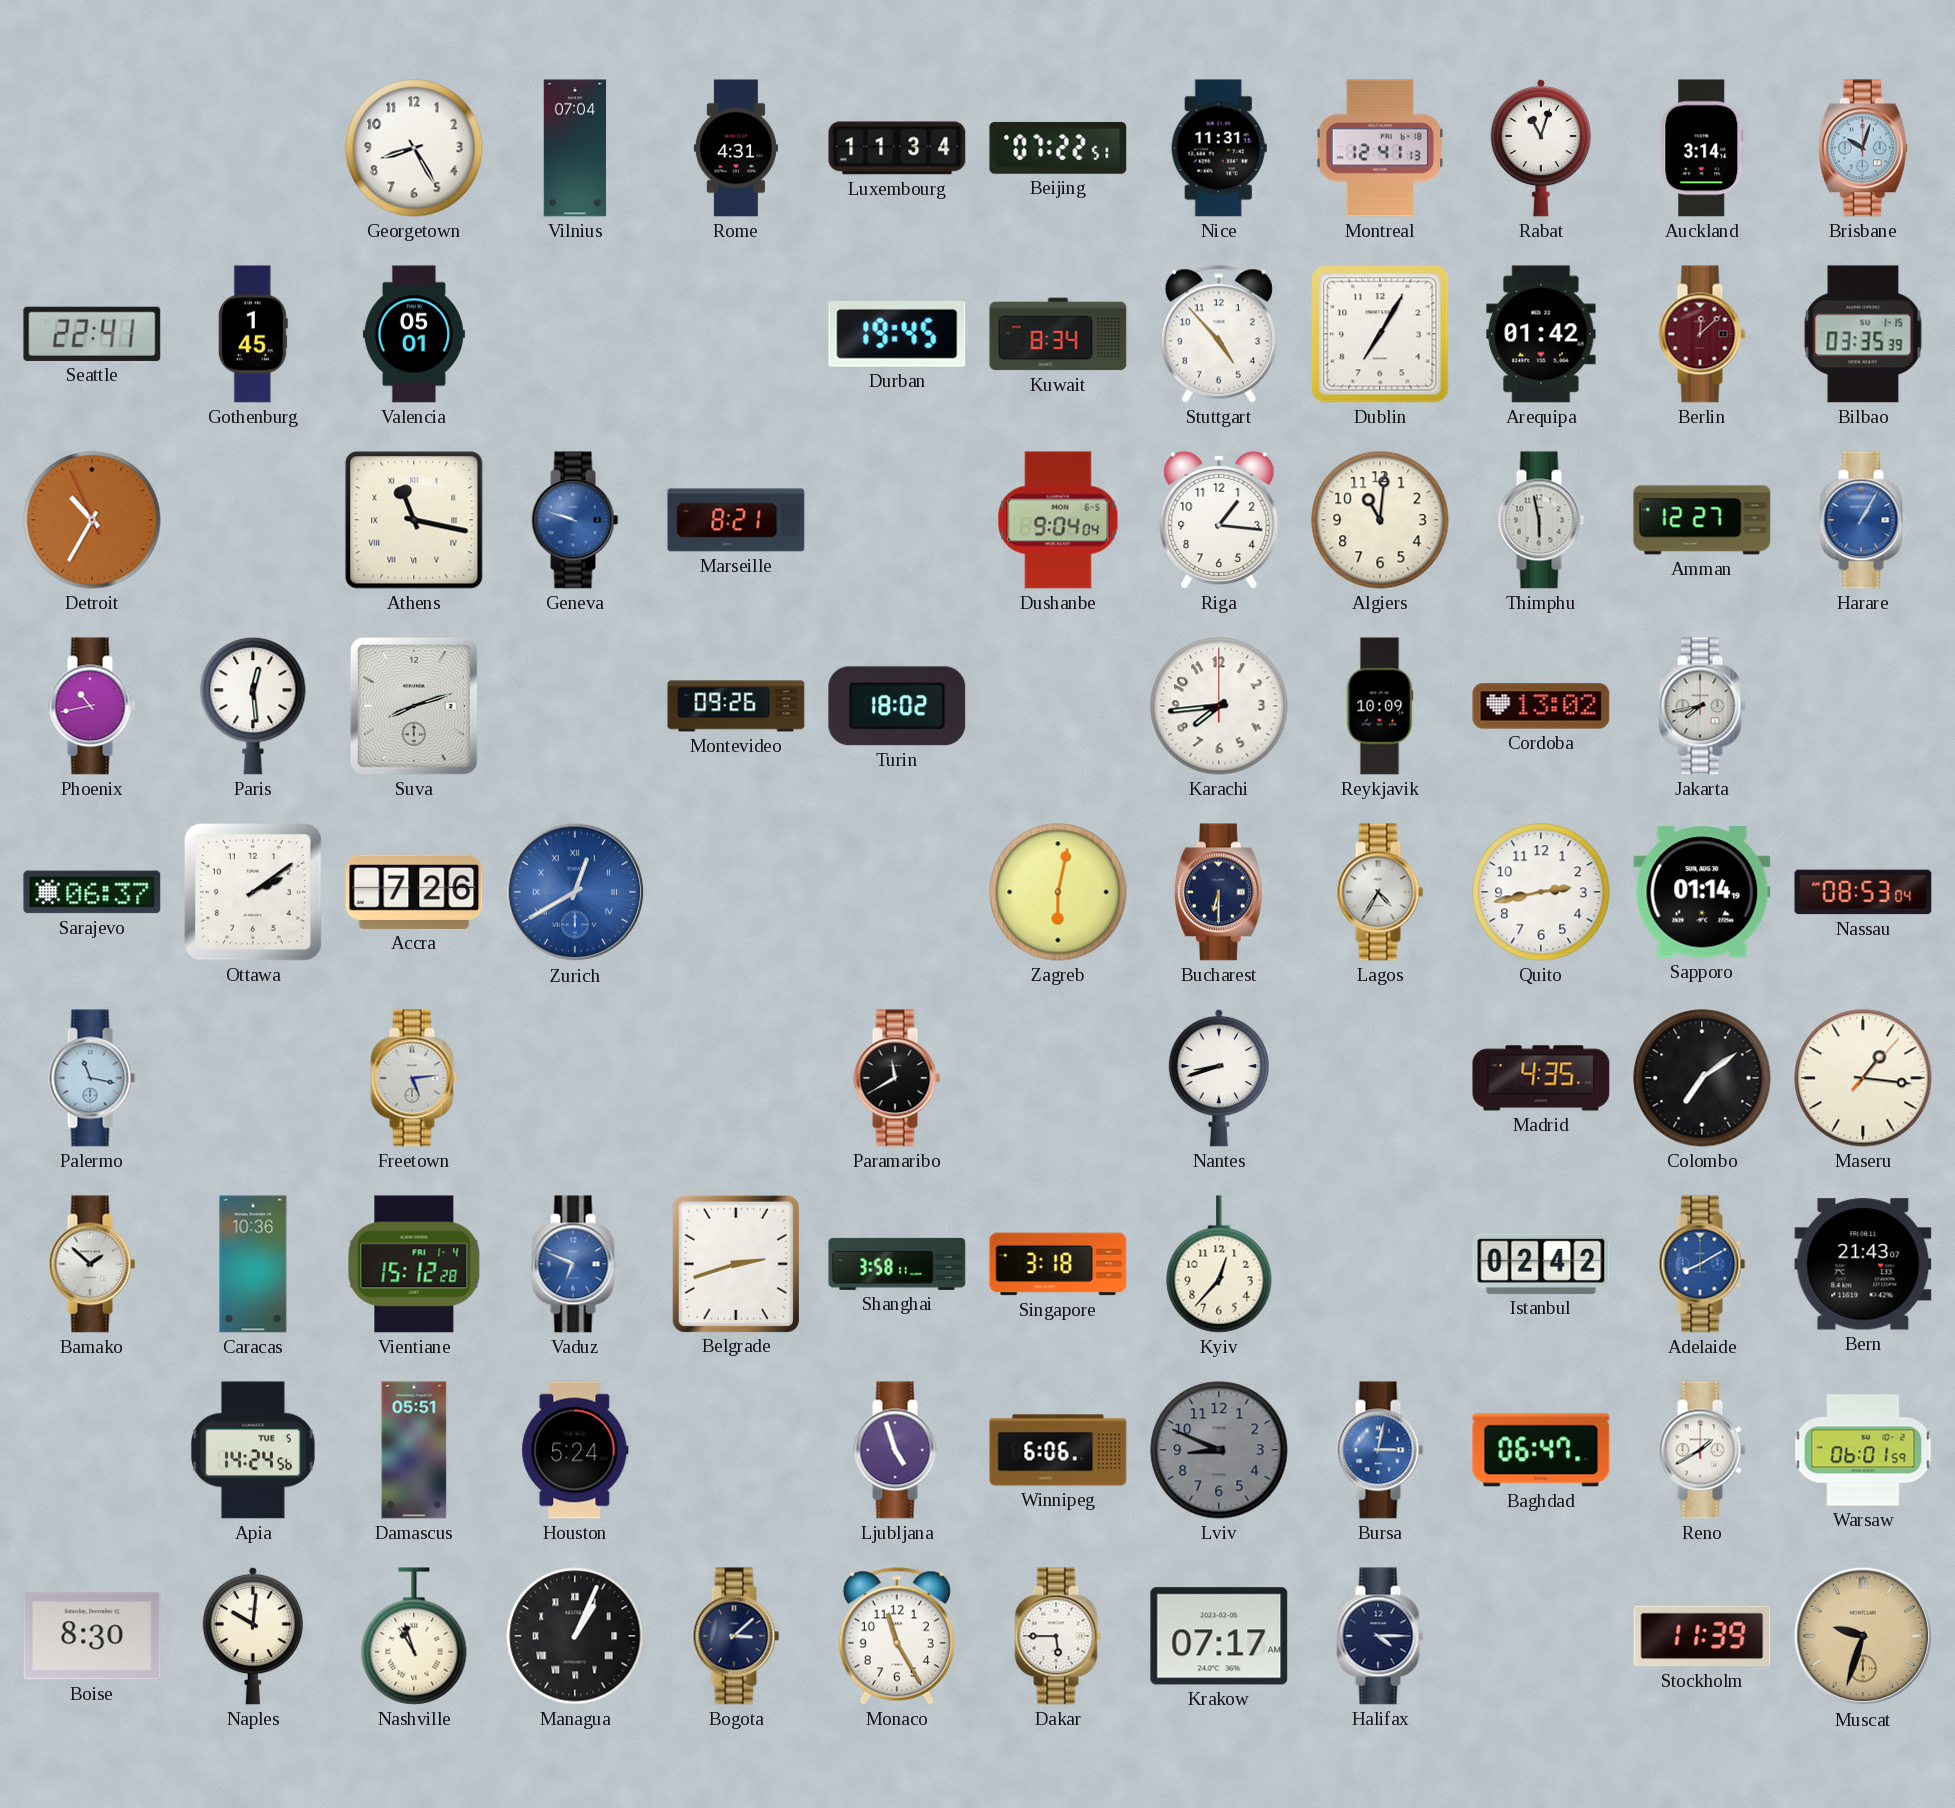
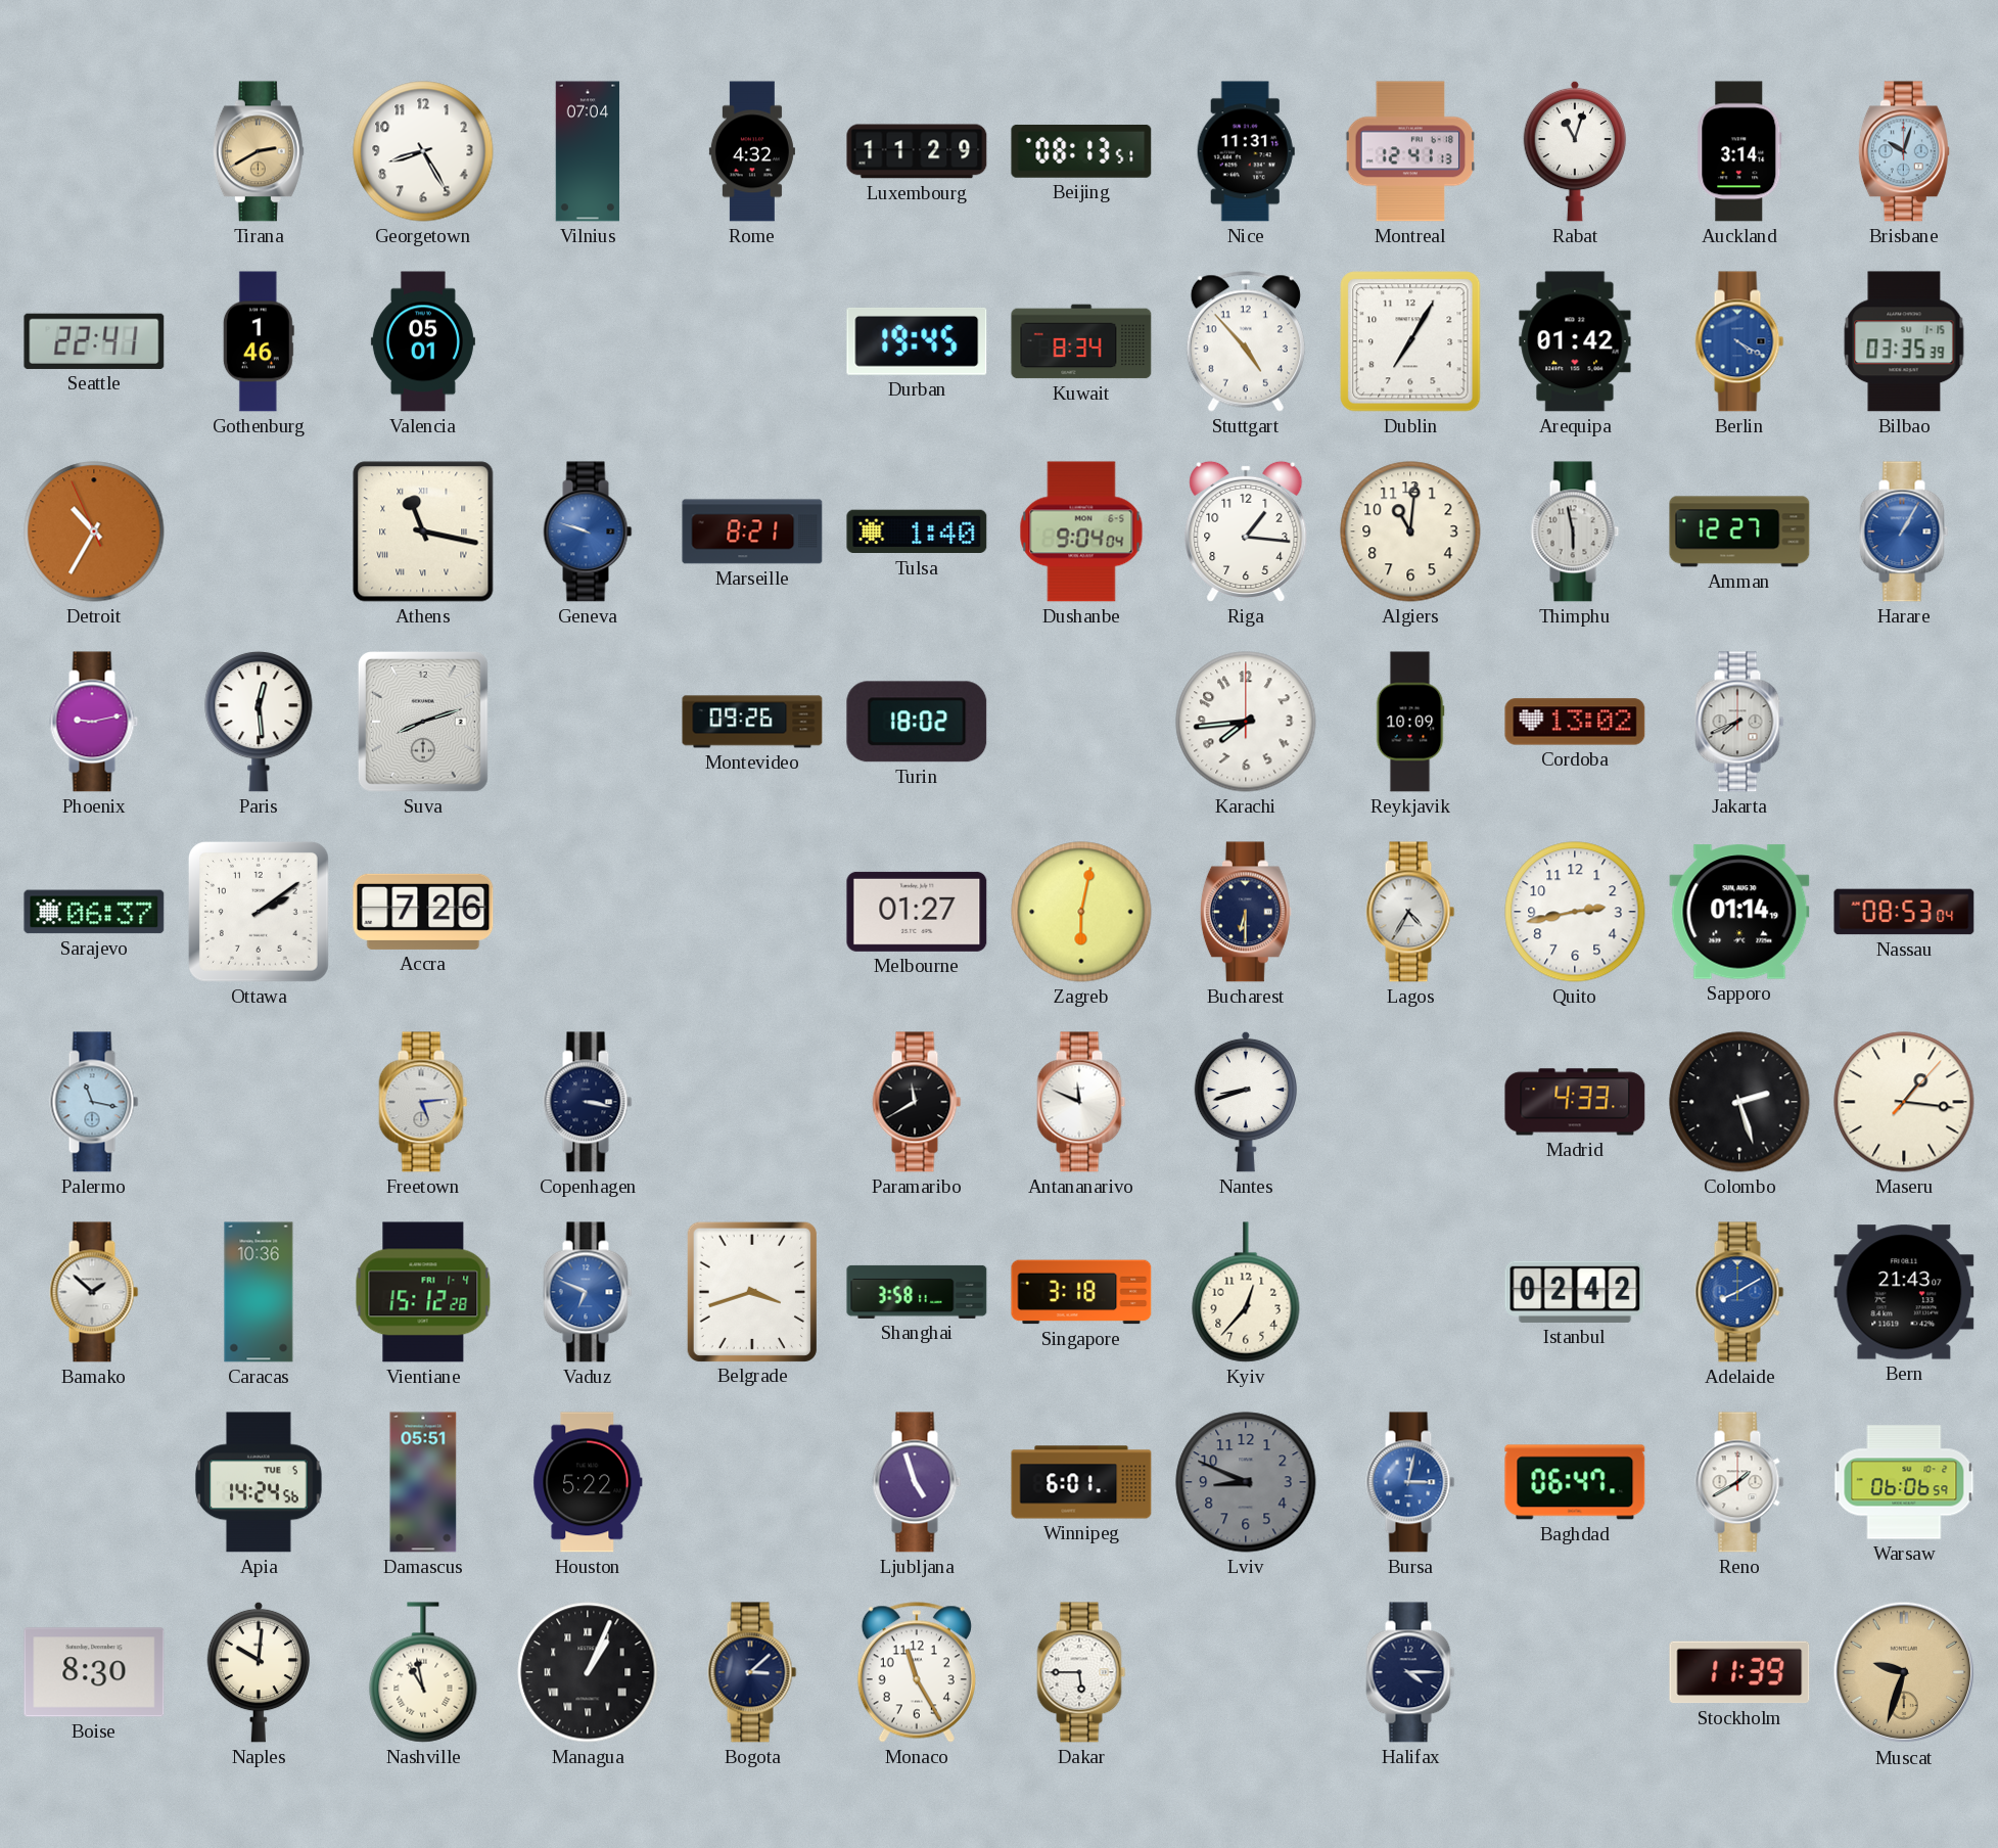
Tirana: none -> 2:40
Rome: 4:31 -> 4:32
Luxembourg: 11:34 -> 11:29
Beijing: 07:22 -> 08:13
Gothenburg: 1:45 -> 1:46
Berlin: 12:08 -> 4:20
Berlin dial: burgundy -> blue
Tulsa: none -> 1:40
Phoenix: 10:43 -> 9:13
Jakarta: 7:43 -> 7:41
Zurich: 12:40 -> none
Melbourne: none -> 01:27
Copenhagen: none -> 3:17
Antananarivo: none -> 11:49
Madrid: 4:35 -> 4:33
Colombo: 7:09 -> 2:27
Belgrade: 2:42 -> 3:42
Houston: 5:24 -> 5:22
Winnipeg: 6:06 -> 6:01
Warsaw: 06:01 -> 06:06
Nashville: 10:57 -> 10:58
Krakow: 07:17 -> none
